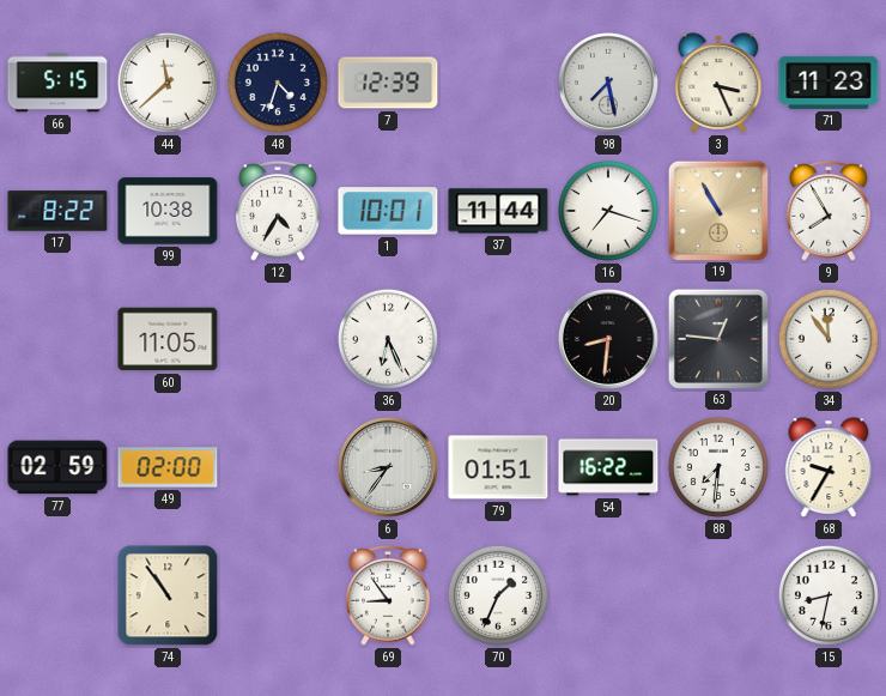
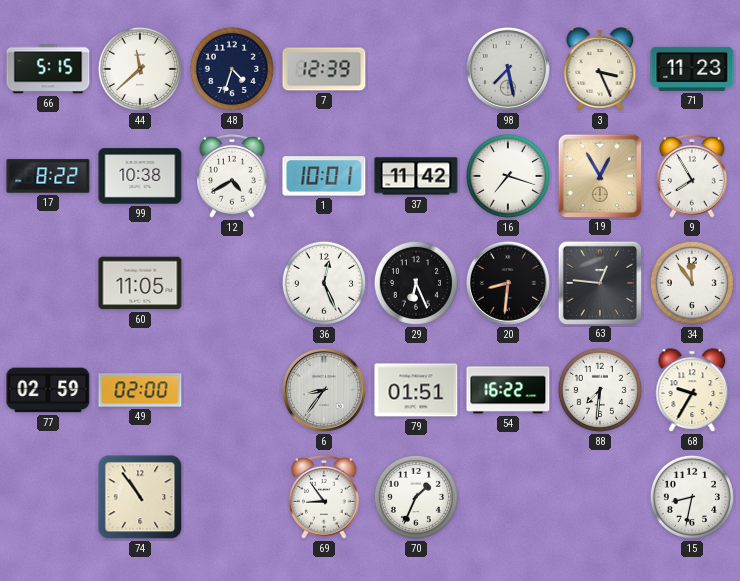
12: 4:35 -> 4:40
37: 11:44 -> 11:42
19: 10:55 -> 12:55
36: 6:26 -> 12:26
29: none -> 6:26
